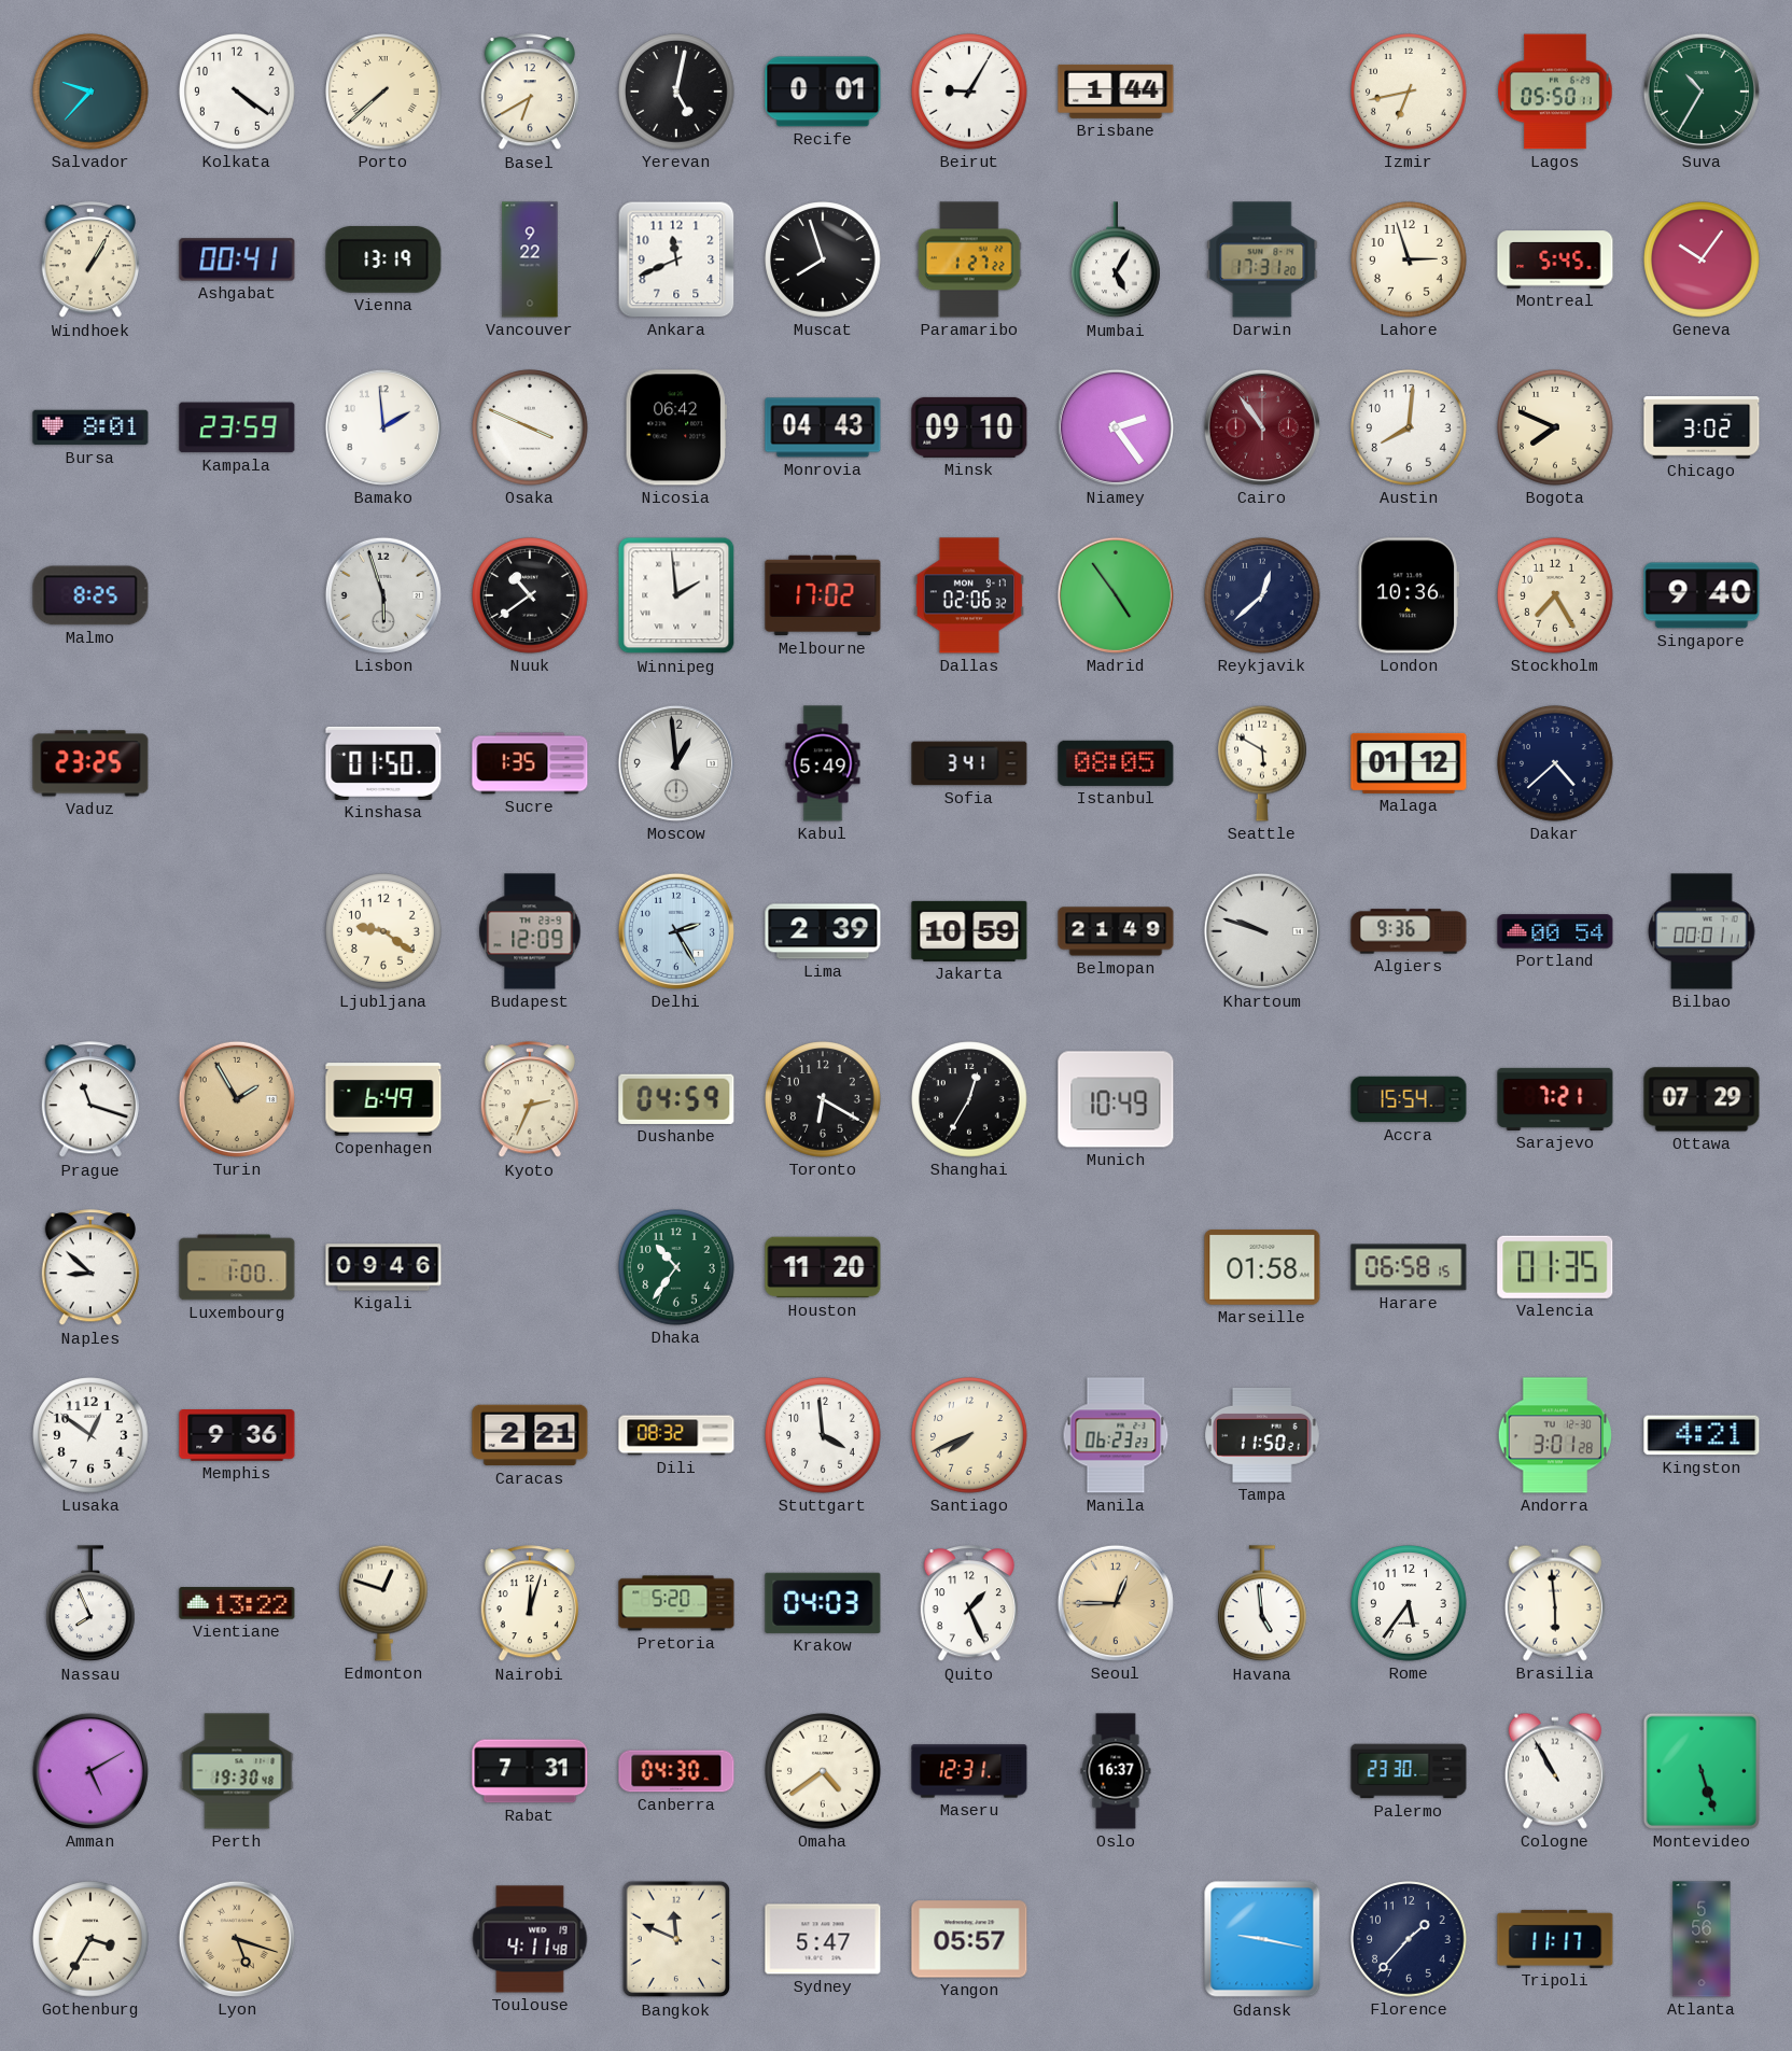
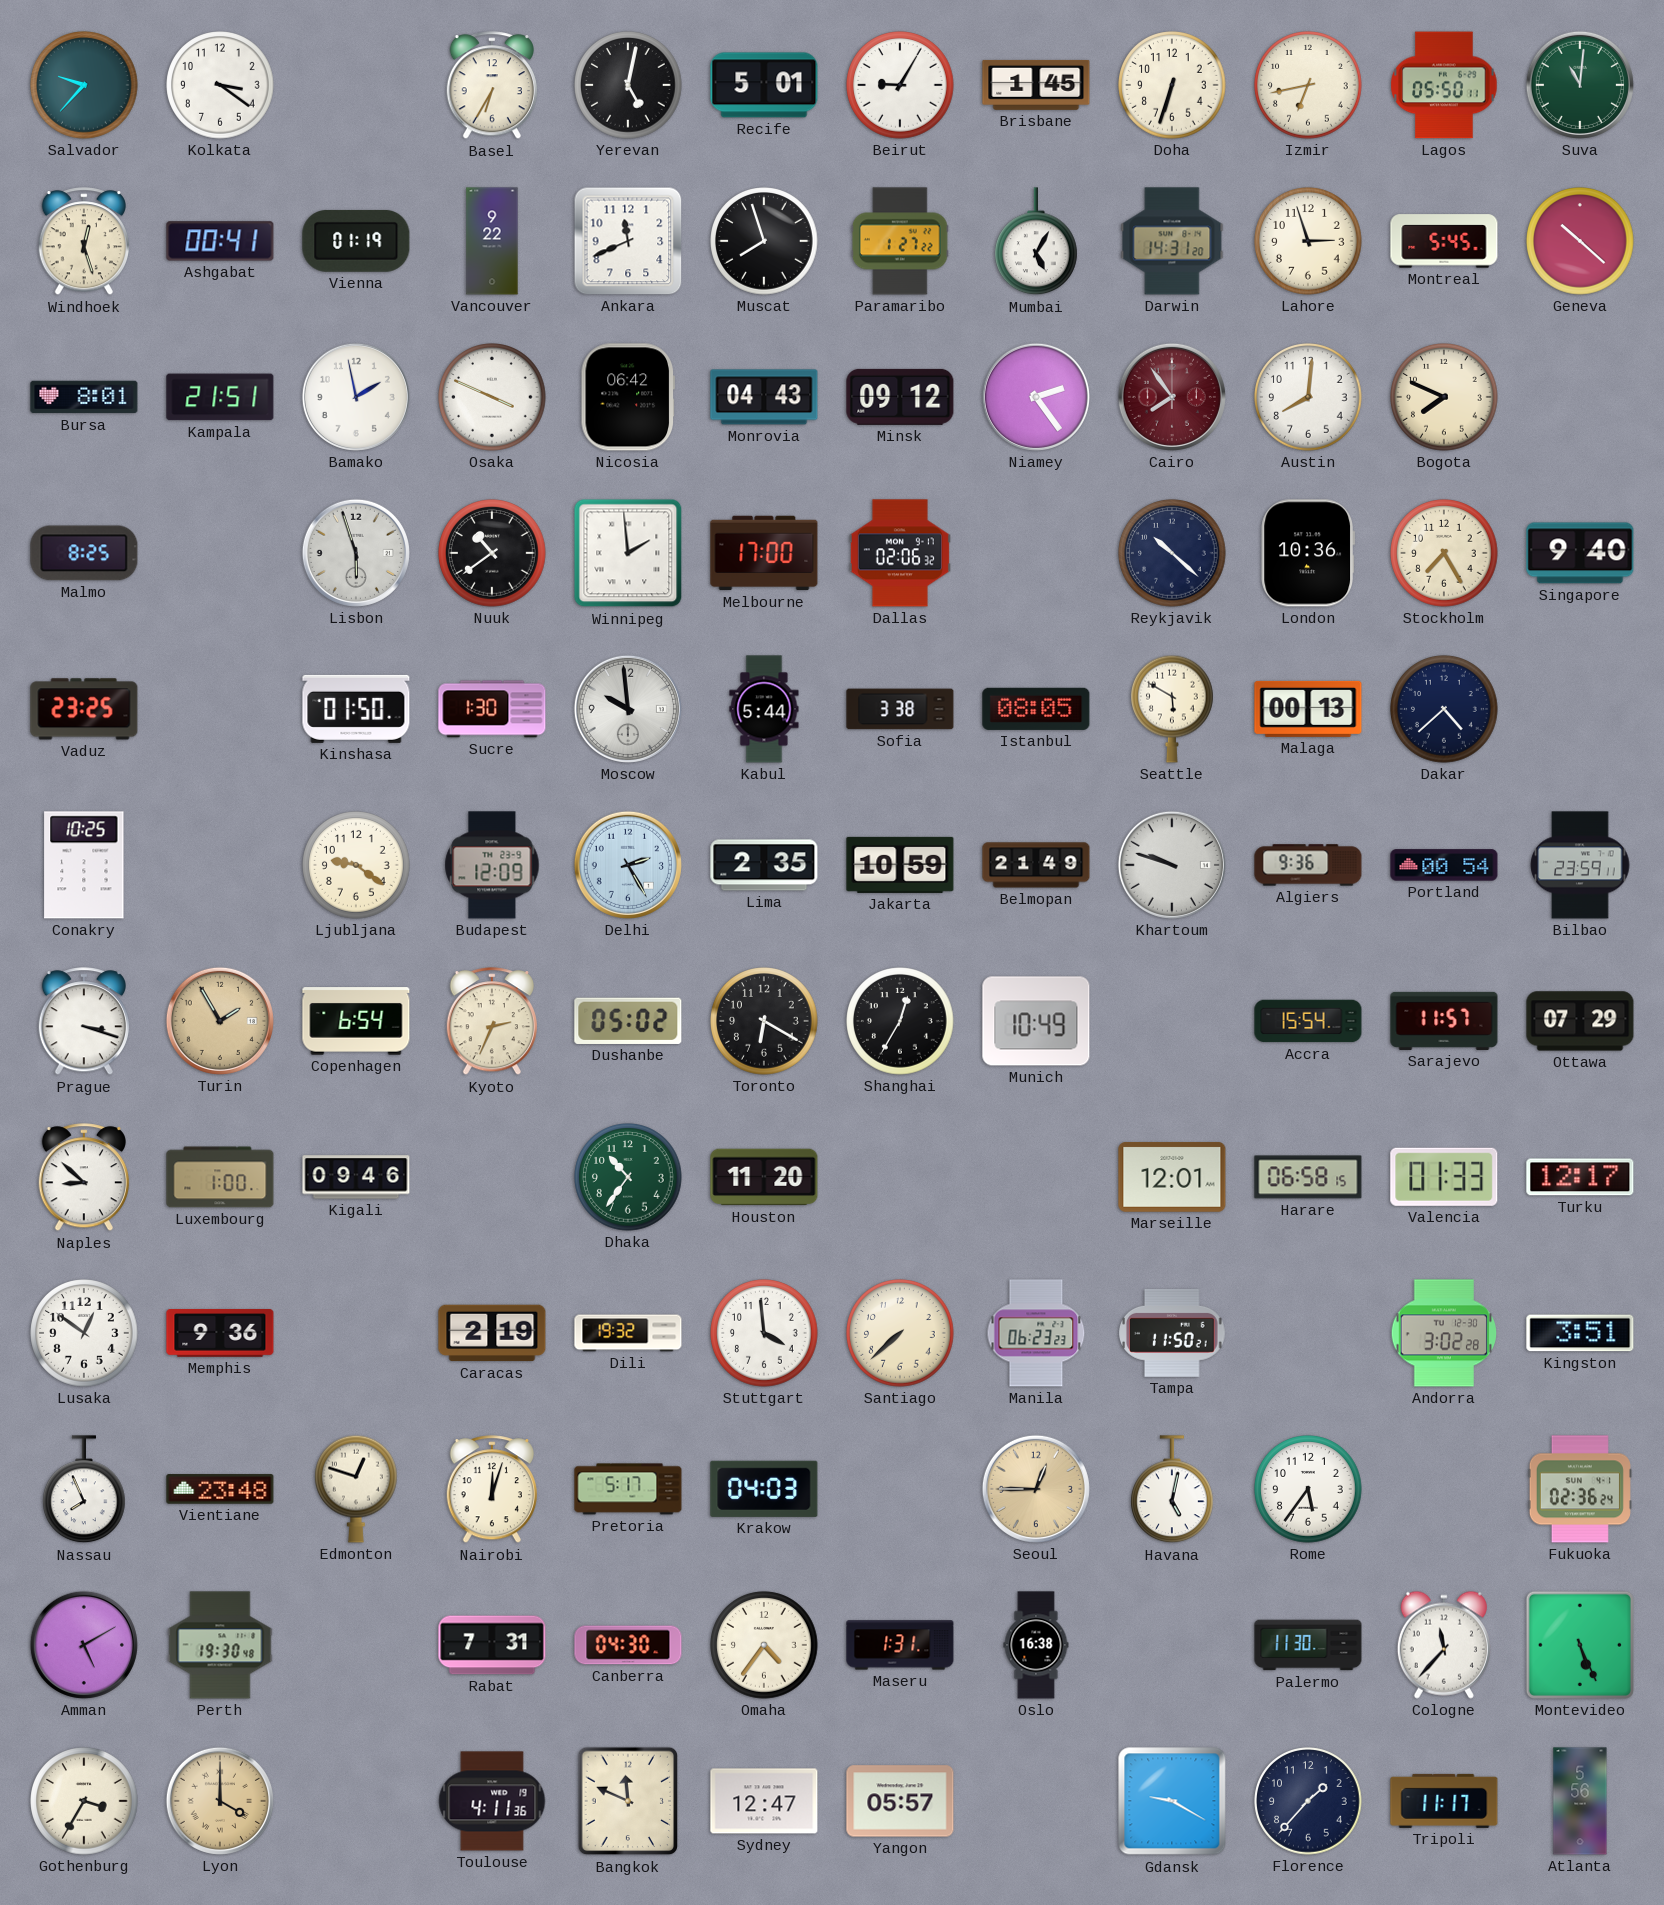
Kolkata: 4:21 -> 3:21
Porto: 7:38 -> none
Basel: 6:40 -> 6:35
Recife: 0:01 -> 5:01
Brisbane: 1:44 -> 1:45
Doha: none -> 6:33
Suva: 10:35 -> 11:01
Windhoek: 1:05 -> 12:27
Vienna: 13:19 -> 01:19
Darwin: 17:31 -> 14:31
Geneva: 10:06 -> 10:22
Kampala: 23:59 -> 21:51
Bamako: 1:59 -> 1:58
Minsk: 09:10 -> 09:12
Cairo: 10:54 -> 7:54
Chicago: 3:02 -> none
Melbourne: 17:02 -> 17:00
Madrid: 4:54 -> none
Reykjavik: 12:38 -> 10:22
Sucre: 1:35 -> 1:30
Moscow: 12:59 -> 9:59
Kabul: 5:49 -> 5:44
Sofia: 3:41 -> 3:38
Malaga: 01:12 -> 00:13
Conakry: none -> 10:25
Lima: 2:39 -> 2:35
Bilbao: 00:01 -> 23:59
Prague: 11:18 -> 3:18
Copenhagen: 6:49 -> 6:54
Dushanbe: 04:59 -> 05:02
Sarajevo: 7:21 -> 11:57
Marseille: 01:58 -> 12:01
Valencia: 01:35 -> 01:33
Turku: none -> 12:17
Caracas: 2:21 -> 2:19
Dili: 08:32 -> 19:32
Santiago: 7:41 -> 7:38
Andorra: 3:01 -> 3:02
Kingston: 4:21 -> 3:51
Vientiane: 13:22 -> 23:48
Pretoria: 5:20 -> 5:17
Quito: 1:26 -> none
Havana: 4:59 -> 5:02
Brasilia: 5:59 -> none
Fukuoka: none -> 02:36
Omaha: 4:39 -> 4:36
Maseru: 12:31 -> 1:31
Oslo: 16:37 -> 16:38
Palermo: 23:30 -> 11:30
Cologne: 10:55 -> 11:37
Montevideo: 5:27 -> 5:26
Lyon: 5:18 -> 4:00
Toulouse: 4:11:48 -> 4:11:36
Sydney: 5:47 -> 12:47
Gdansk: 9:17 -> 9:20
